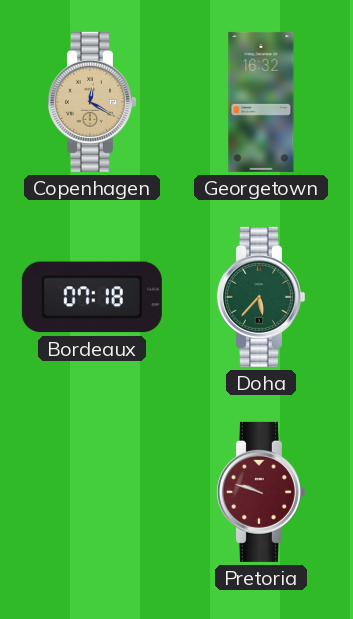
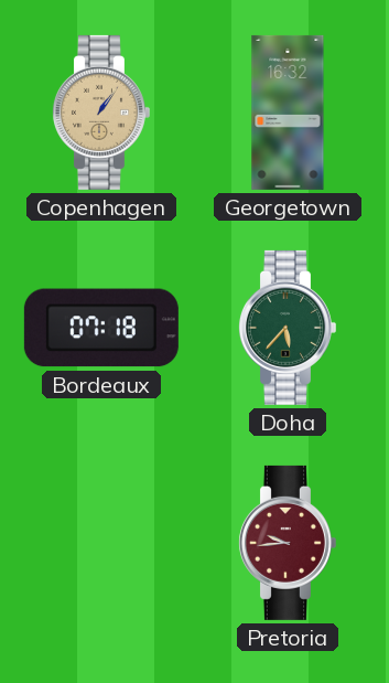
Copenhagen: 12:20 -> 1:06
Pretoria: 9:48 -> 9:44
